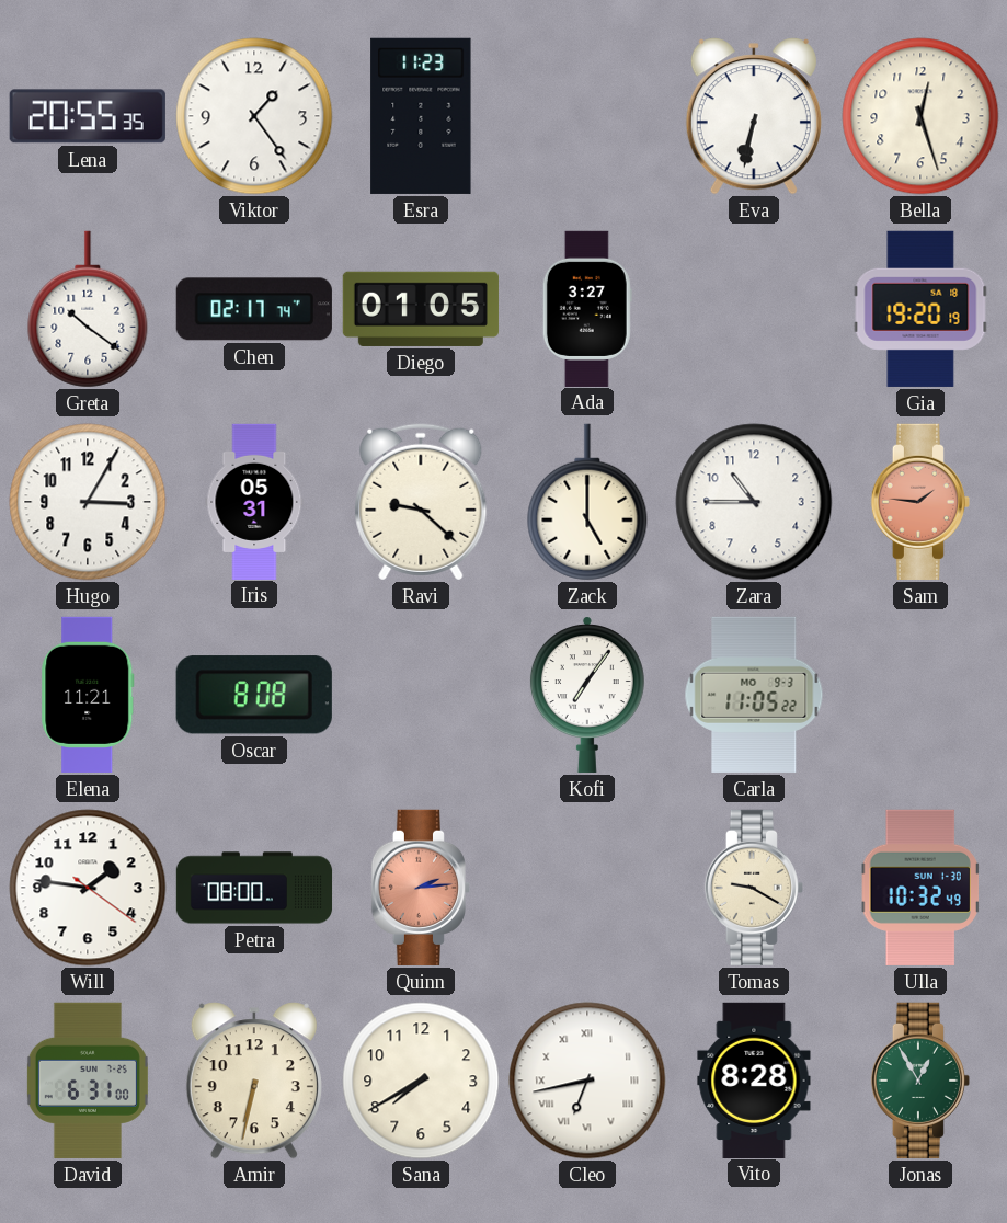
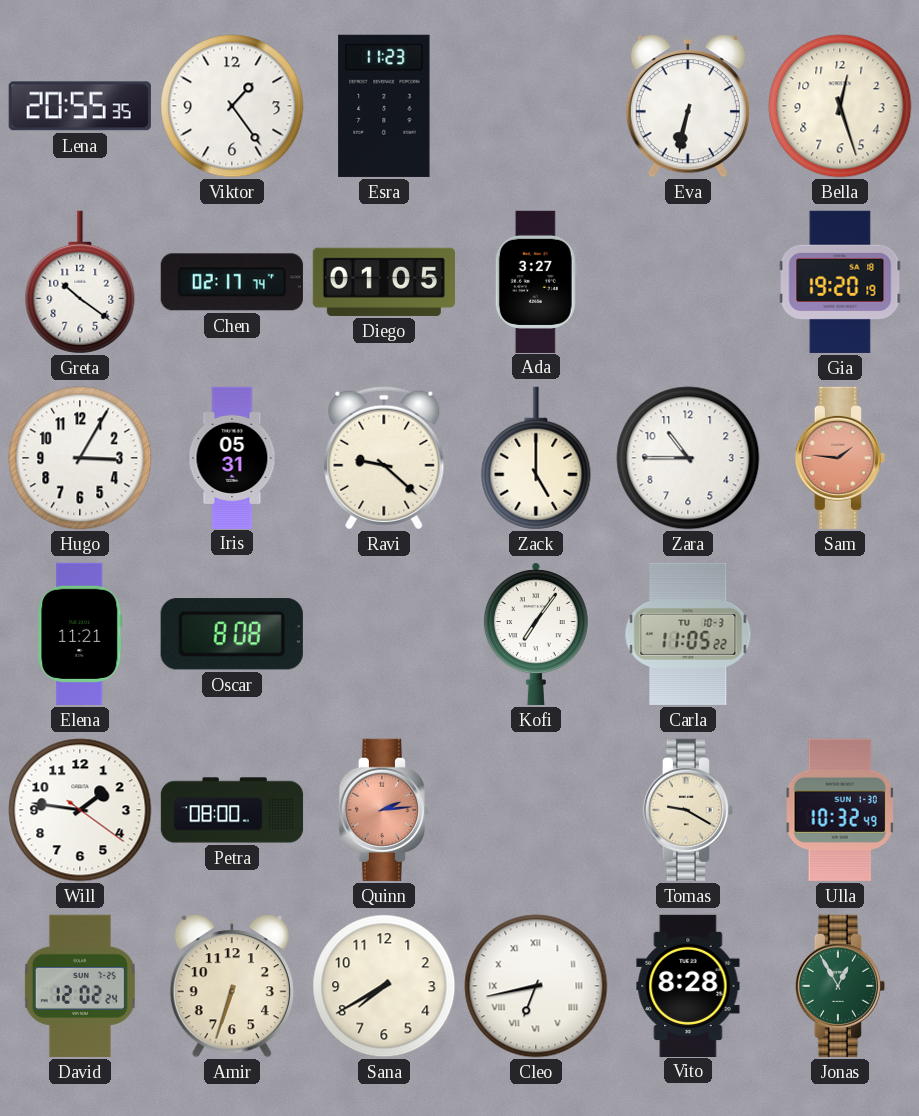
Carla date: MO 9-3 -> TU 10-3
David: 6:31 -> 12:02
Amir: 6:32 -> 6:33
